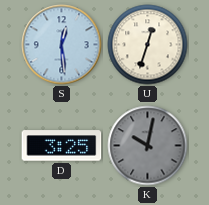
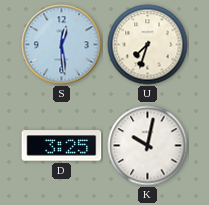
U: 12:33 -> 7:33
K dial: grey -> white
